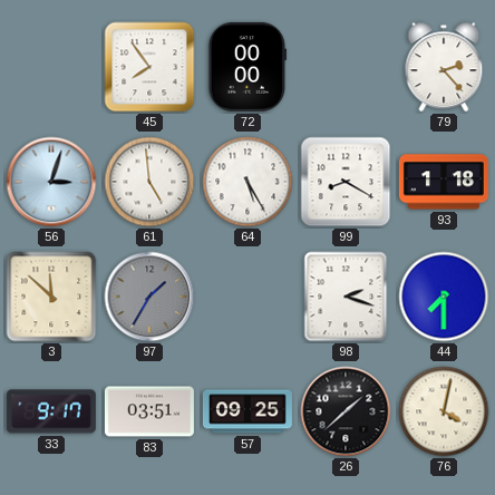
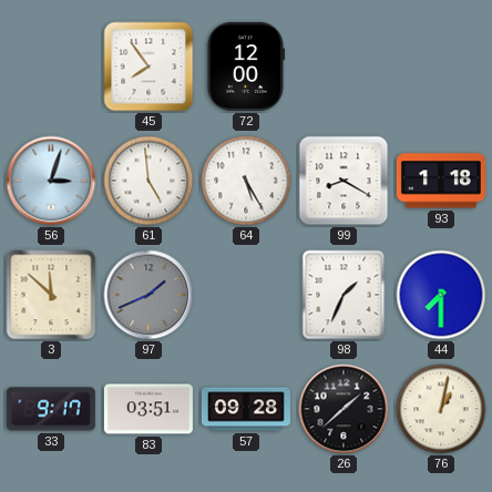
72: 00:00 -> 12:00
79: 2:23 -> none
97: 1:35 -> 1:41
98: 2:18 -> 1:34
57: 09:25 -> 09:28
76: 4:02 -> 1:02
